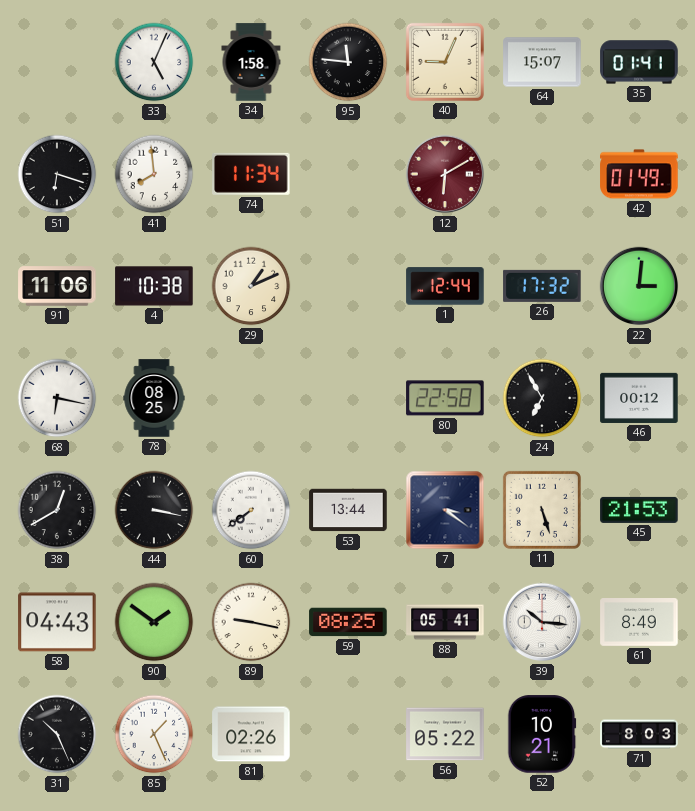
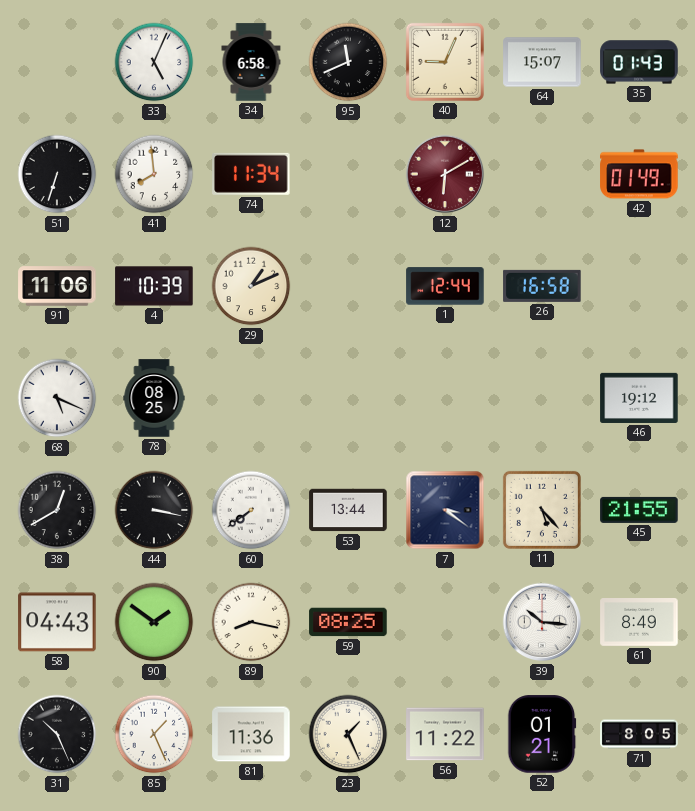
34: 1:58 -> 6:58
95: 11:46 -> 11:41
35: 01:41 -> 01:43
51: 6:18 -> 6:33
4: 10:38 -> 10:39
26: 17:32 -> 16:58
22: 3:01 -> none
68: 6:17 -> 5:19
80: 22:58 -> none
24: 6:55 -> none
46: 00:12 -> 19:12
11: 5:27 -> 5:23
45: 21:53 -> 21:55
89: 9:17 -> 8:17
88: 05:41 -> none
81: 02:26 -> 11:36
23: none -> 1:26
56: 05:22 -> 11:22
52: 10:21 -> 01:21
71: 8:03 -> 8:05
